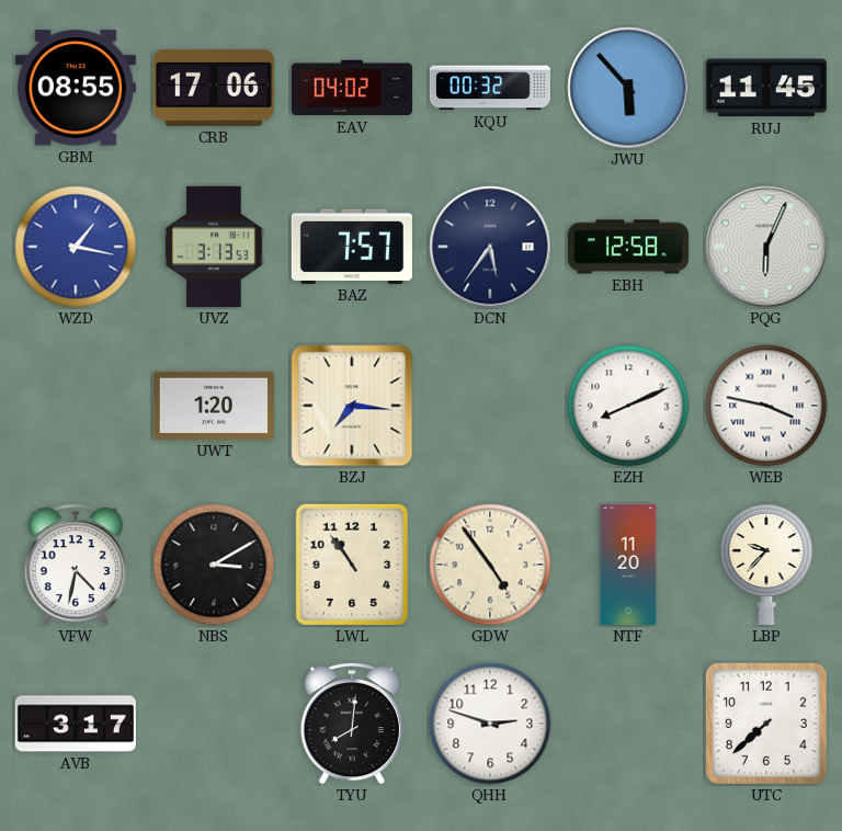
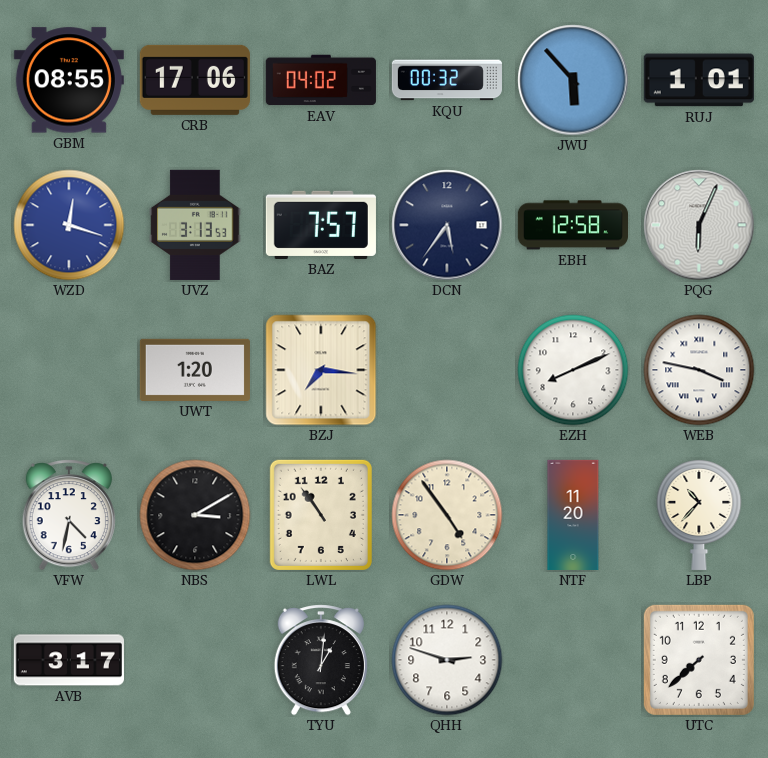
RUJ: 11:45 -> 1:01
WZD: 1:17 -> 12:18
LBP: 9:37 -> 10:37
TYU: 8:01 -> 1:01
